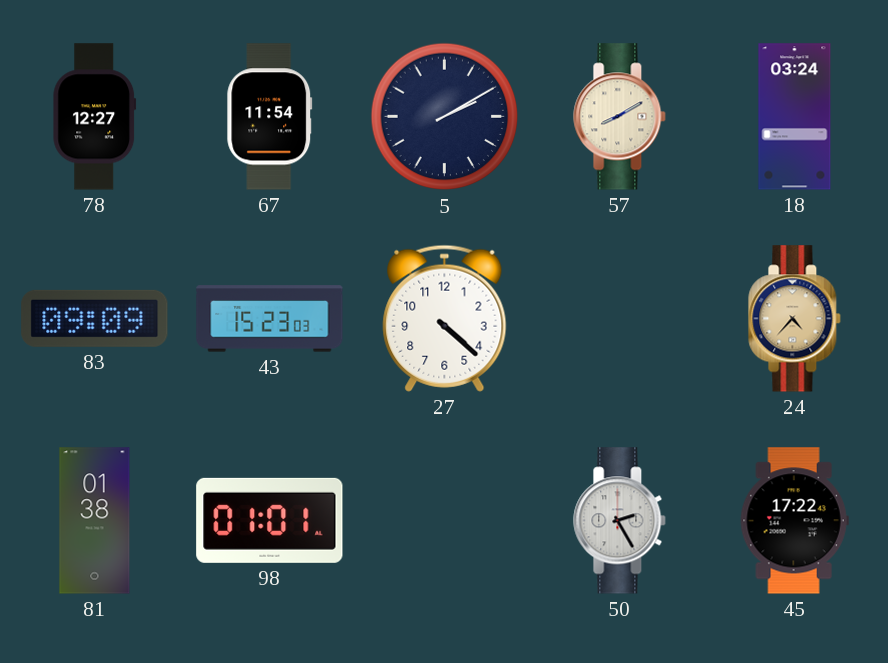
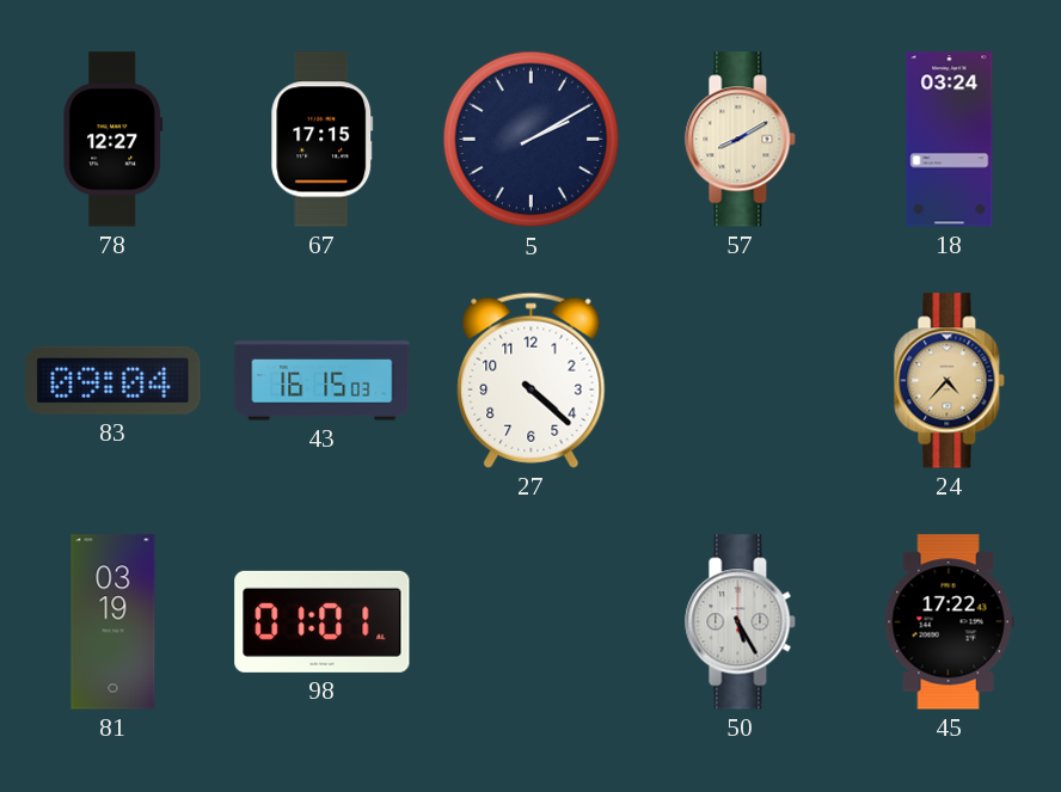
67: 11:54 -> 17:15
83: 09:09 -> 09:04
43: 15:23 -> 16:15
81: 01:38 -> 03:19
50: 2:25 -> 5:25
